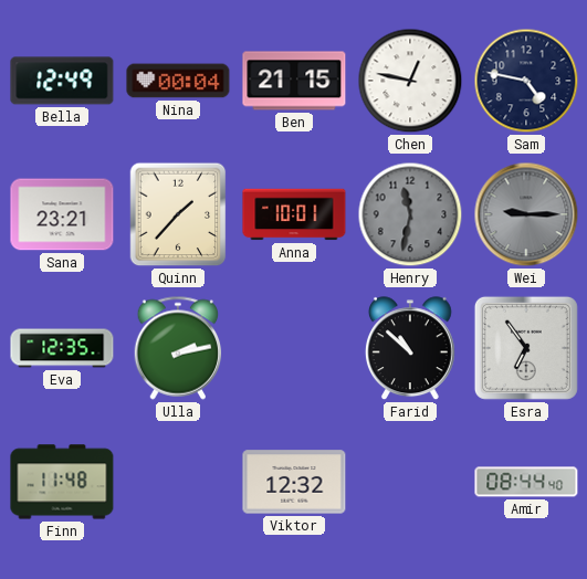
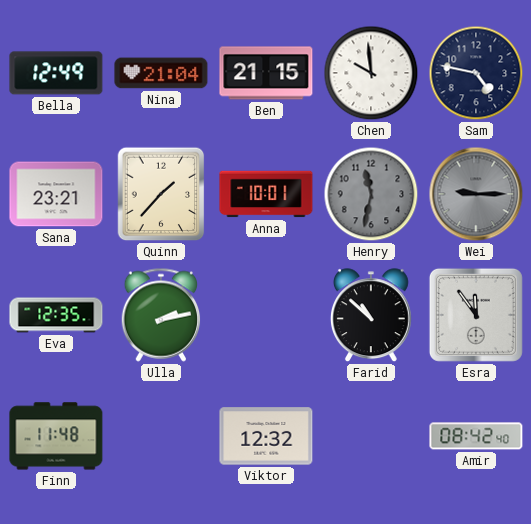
Nina: 00:04 -> 21:04
Chen: 12:47 -> 9:59
Esra: 6:54 -> 11:54
Amir: 08:44 -> 08:42
